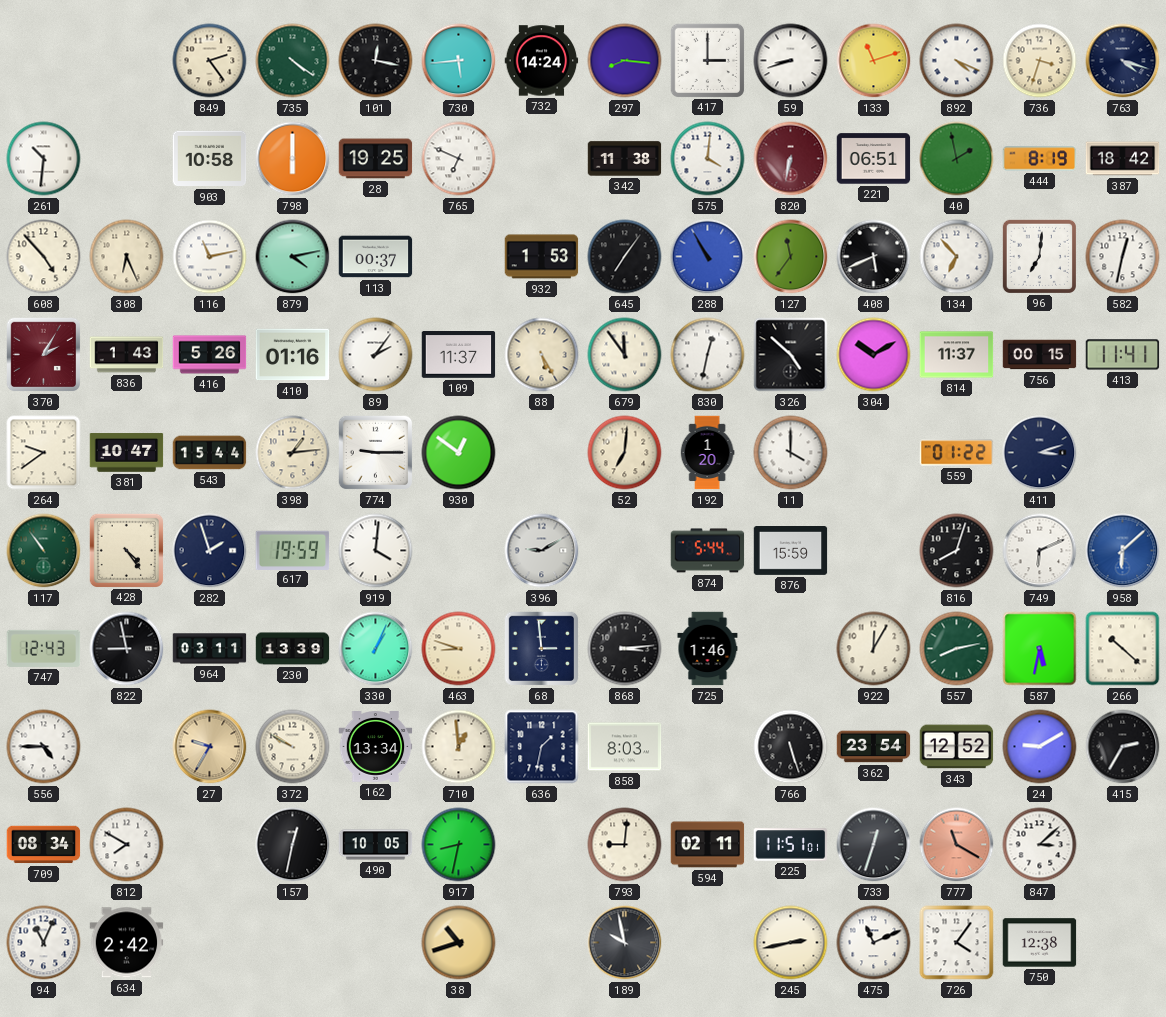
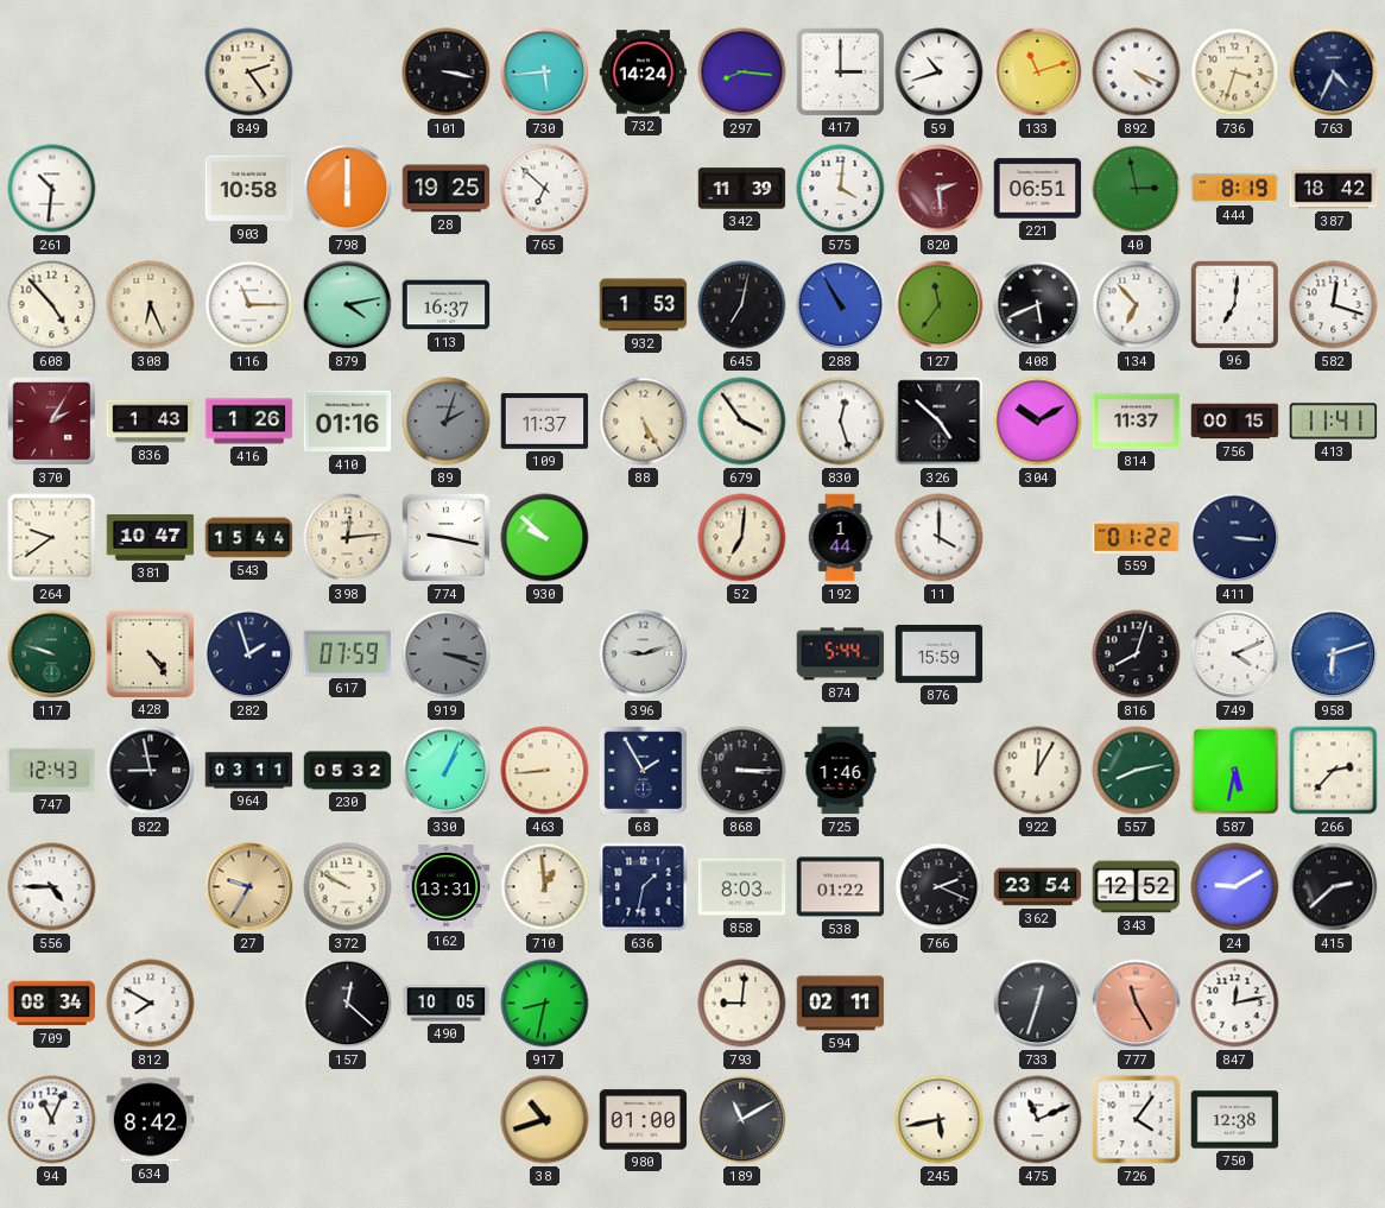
735: 4:21 -> none
101: 12:17 -> 3:17
59: 8:42 -> 10:42
763: 4:18 -> 4:34
765: 6:49 -> 6:52
342: 11:38 -> 11:39
820: 6:32 -> 2:29
40: 1:58 -> 2:58
116: 11:13 -> 11:15
113: 00:37 -> 16:37
645: 7:06 -> 7:02
582: 12:32 -> 12:18
416: 5:26 -> 1:26
89: 2:06 -> 2:03
89 dial: white -> grey
679: 11:54 -> 3:54
830: 12:32 -> 12:27
398: 1:14 -> 12:14
774: 9:15 -> 9:17
930: 12:51 -> 9:52
192: 1:20 -> 1:44
411: 3:12 -> 3:16
117: 10:54 -> 9:48
617: 19:59 -> 07:59
919: 4:01 -> 3:18
919 dial: white -> grey
396: 9:10 -> 9:12
749: 6:11 -> 4:11
958: 6:08 -> 6:12
230: 13:39 -> 05:32
463: 8:48 -> 8:44
68: 2:59 -> 1:55
868: 3:14 -> 3:15
266: 10:22 -> 2:37
162: 13:34 -> 13:31
538: none -> 01:22
766: 5:27 -> 2:19
415: 2:35 -> 2:38
157: 12:32 -> 12:22
225: 11:51 -> none
777: 11:20 -> 11:25
847: 3:08 -> 12:13
634: 2:42 -> 8:42
980: none -> 01:00
189: 9:58 -> 11:10
245: 2:43 -> 5:43
